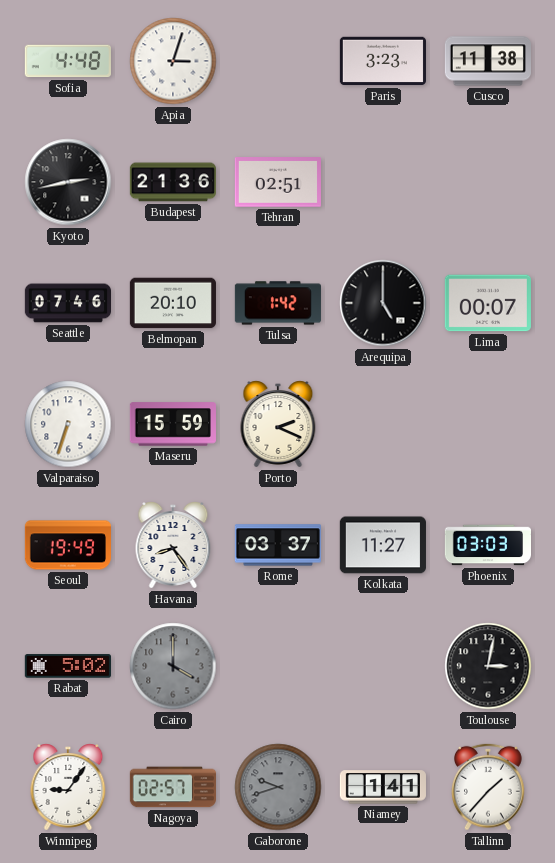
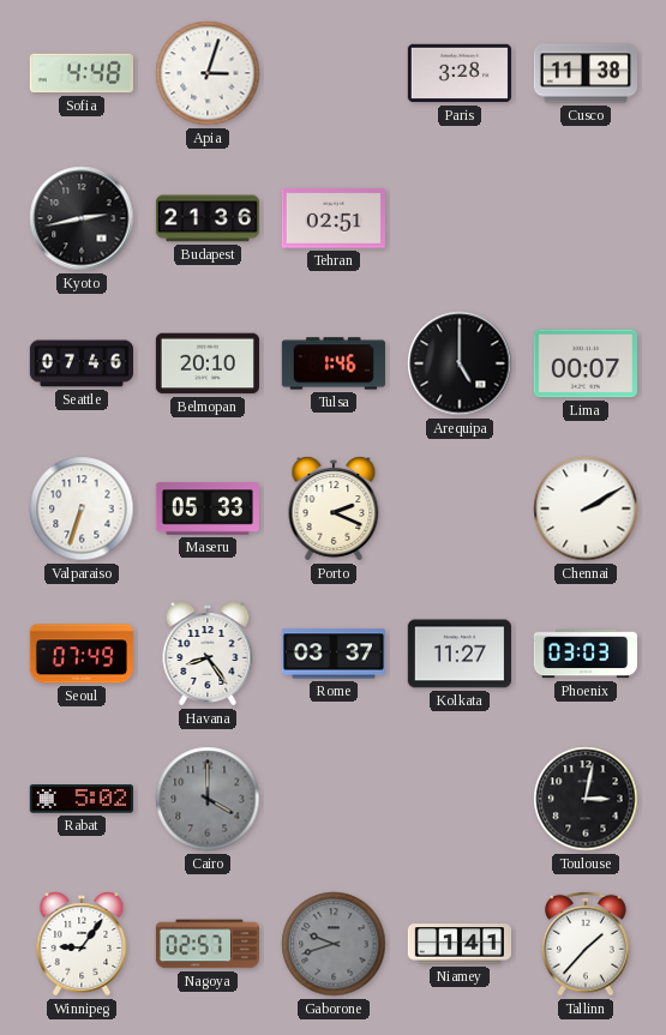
Paris: 3:23 -> 3:28
Tulsa: 1:42 -> 1:46
Maseru: 15:59 -> 05:33
Chennai: none -> 2:10
Seoul: 19:49 -> 07:49
